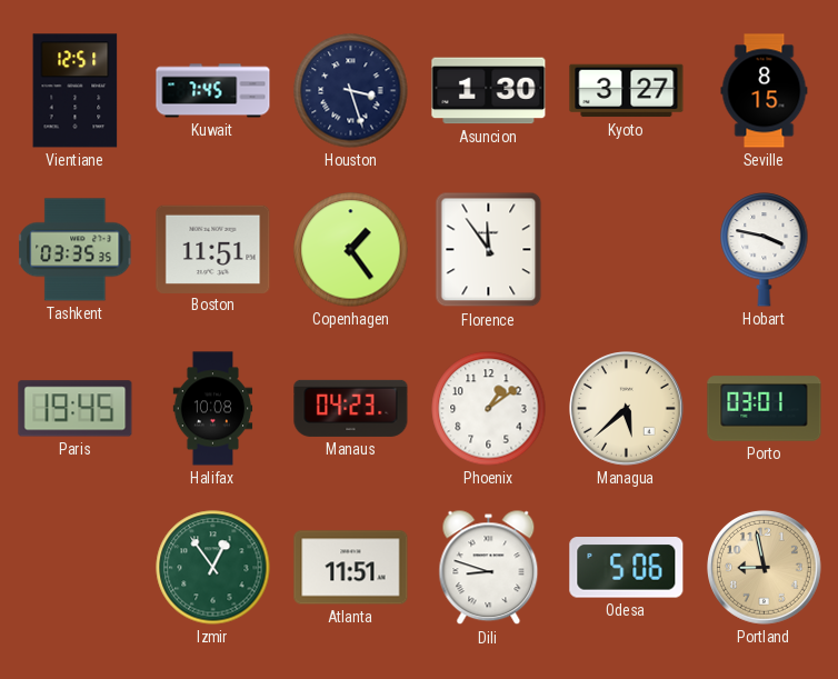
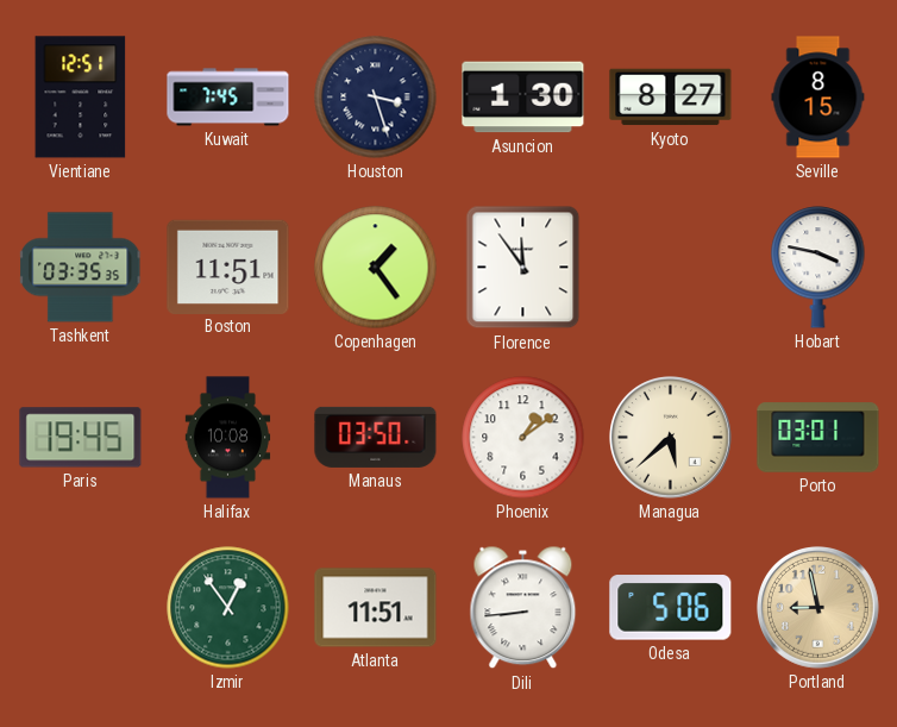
Kyoto: 3:27 -> 8:27
Manaus: 04:23 -> 03:50
Dili: 8:48 -> 8:44
